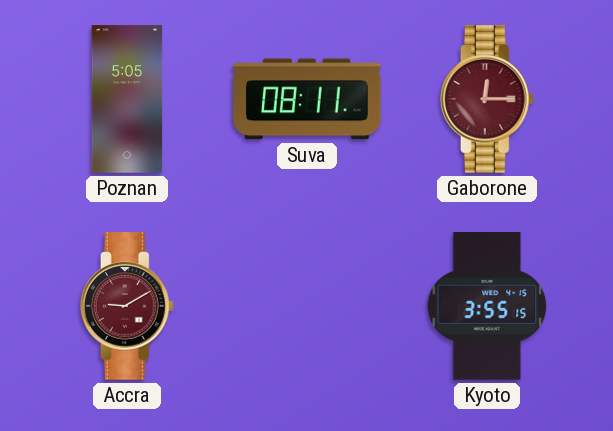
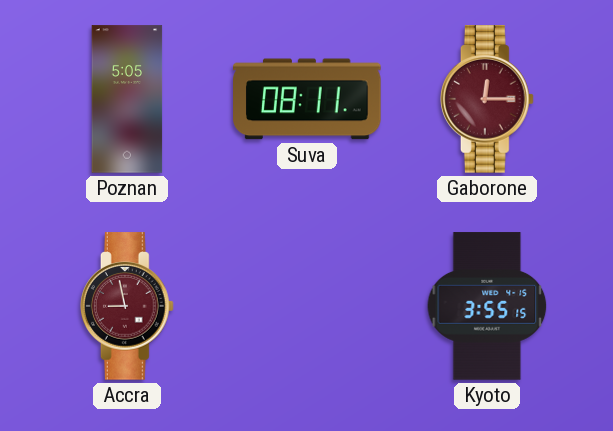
Accra: 9:10 -> 8:58
